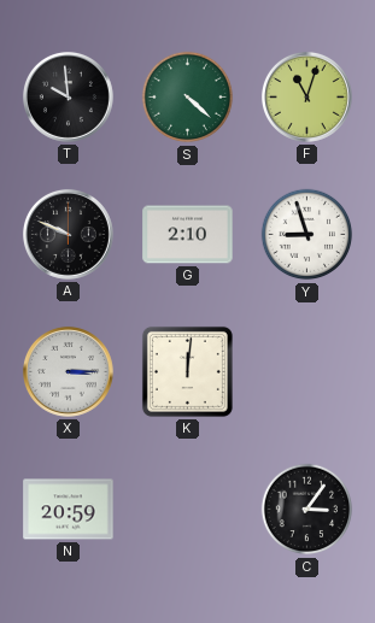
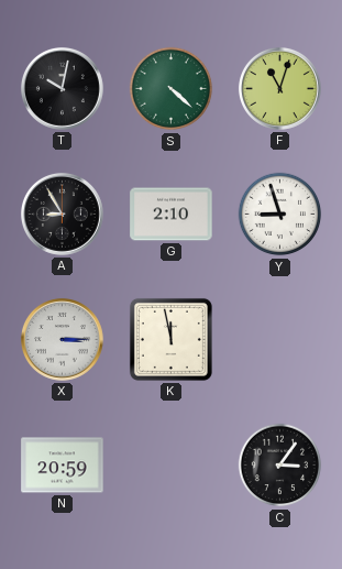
T: 9:59 -> 10:02
A: 9:49 -> 8:55
K: 12:01 -> 11:58
